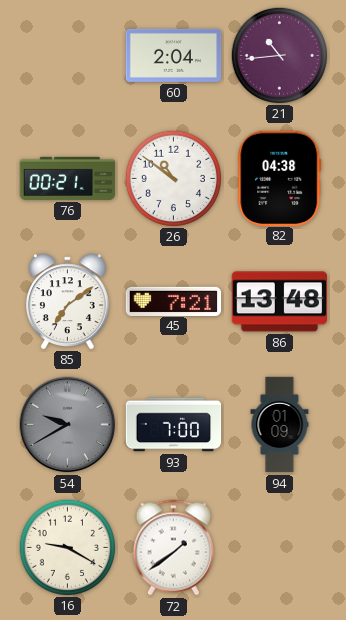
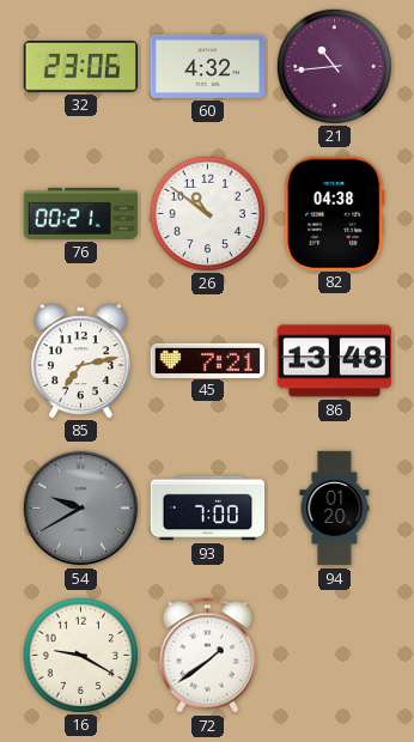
32: none -> 23:06
60: 2:04 -> 4:32
85: 7:09 -> 7:13
94: 01:09 -> 01:20
